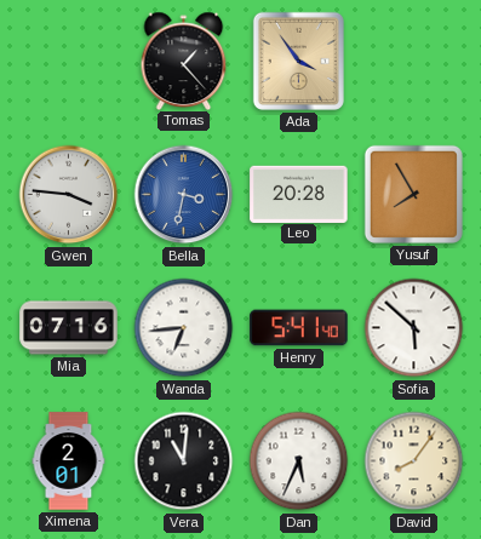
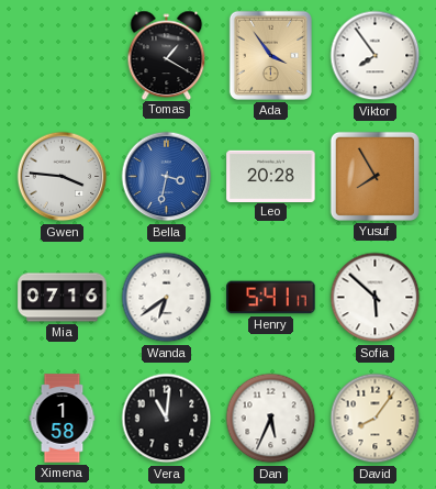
Tomas: 1:23 -> 1:20
Viktor: none -> 7:54
Wanda: 6:44 -> 6:39
Henry: 5:41:40 -> 5:41:17
Ximena: 2:01 -> 1:58
